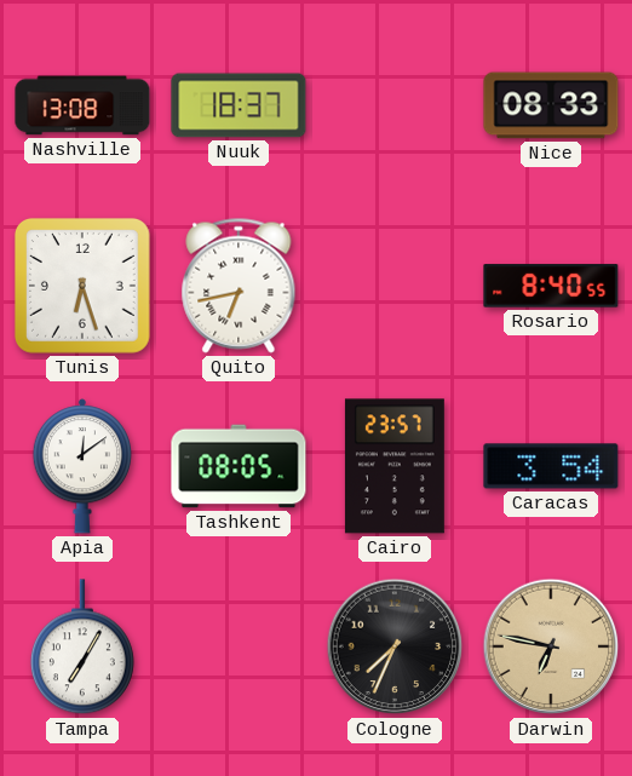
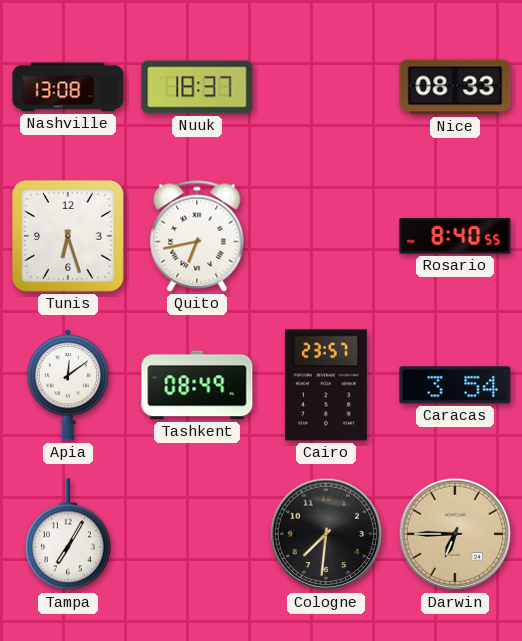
Tashkent: 08:05 -> 08:49
Cologne: 7:34 -> 7:31
Darwin: 6:47 -> 6:45
